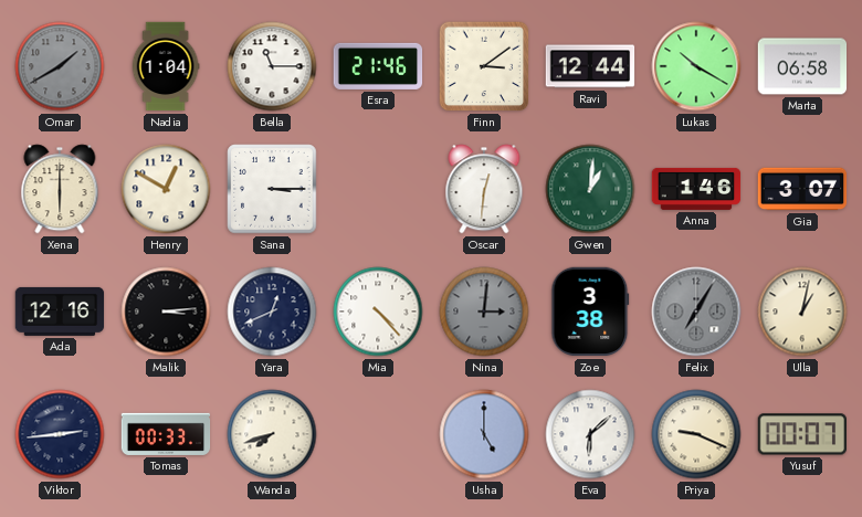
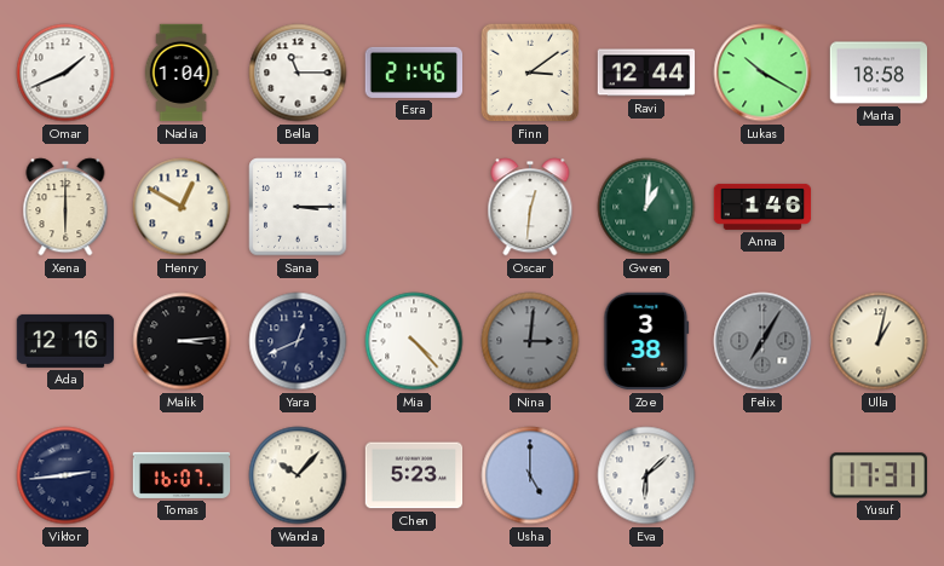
Omar: 1:40 -> 1:41
Omar dial: grey -> white
Marta: 06:58 -> 18:58
Gia: 3:07 -> none
Tomas: 00:33 -> 16:07
Wanda: 7:42 -> 10:07
Chen: none -> 5:23
Priya: 9:19 -> none
Yusuf: 00:07 -> 17:31
